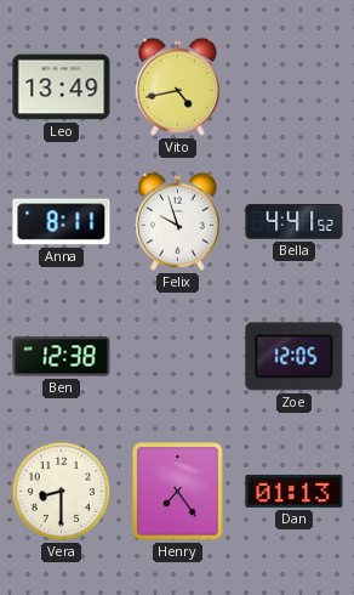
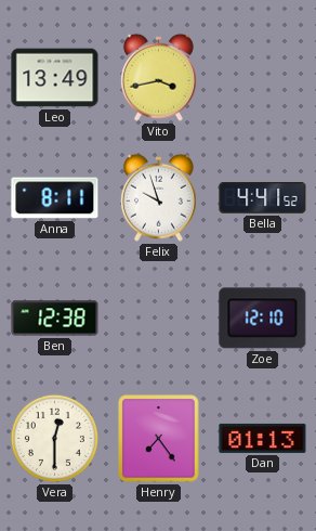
Vito: 4:43 -> 3:43
Zoe: 12:05 -> 12:10
Vera: 8:30 -> 12:30
